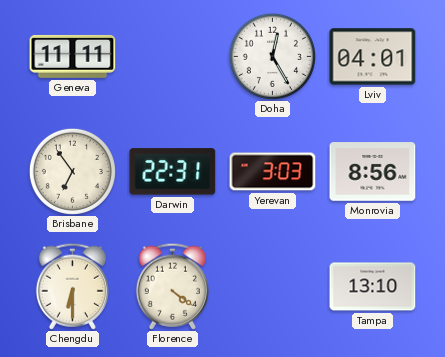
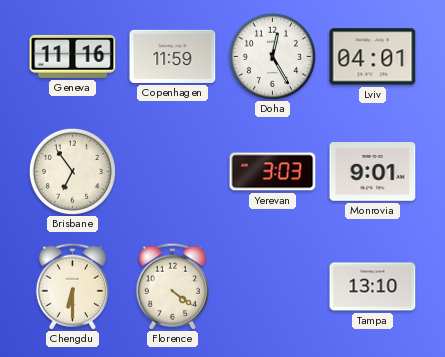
Geneva: 11:11 -> 11:16
Copenhagen: none -> 11:59
Darwin: 22:31 -> none
Monrovia: 8:56 -> 9:01
